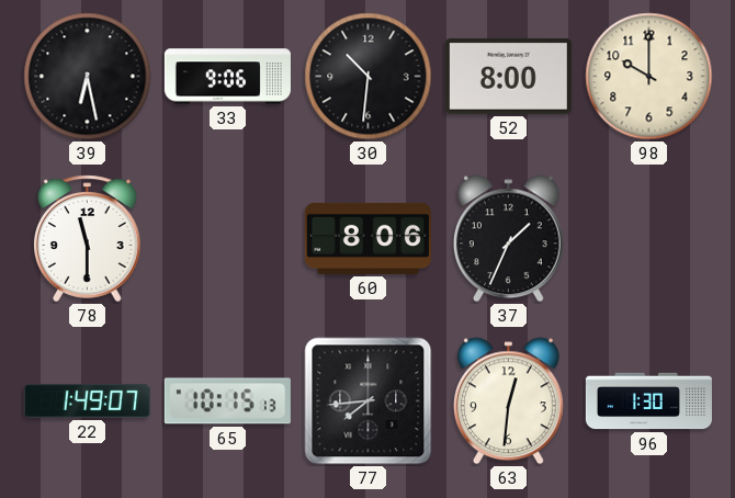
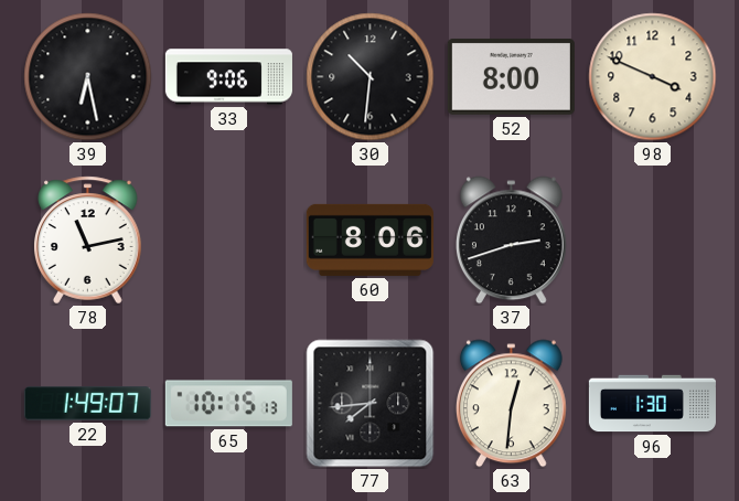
98: 10:00 -> 3:49
78: 11:30 -> 11:13
37: 1:34 -> 2:42
